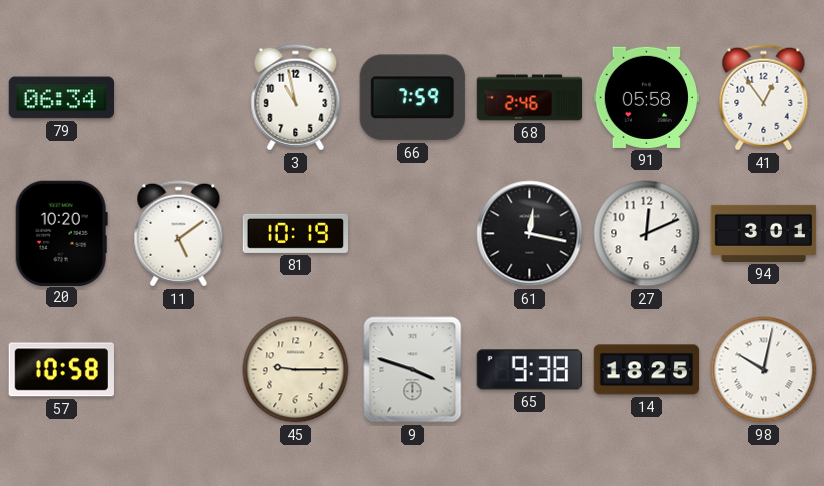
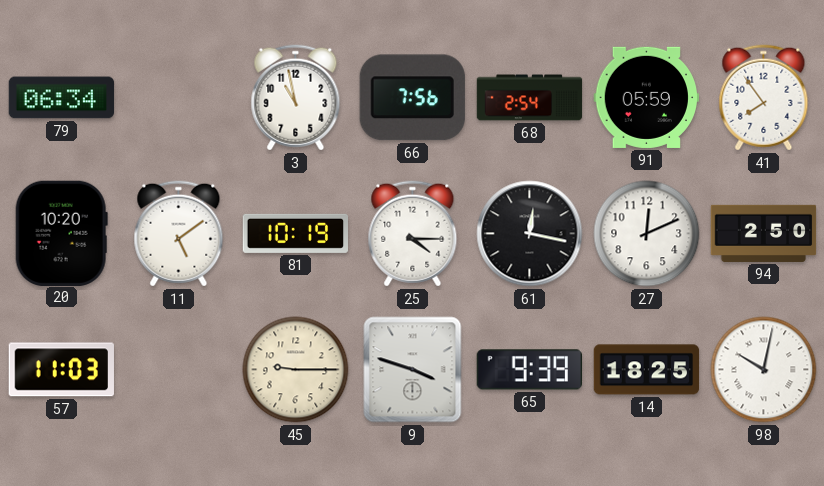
66: 7:59 -> 7:56
68: 2:46 -> 2:54
91: 05:58 -> 05:59
41: 12:54 -> 7:54
25: none -> 4:15
94: 3:01 -> 2:50
57: 10:58 -> 11:03
65: 9:38 -> 9:39
